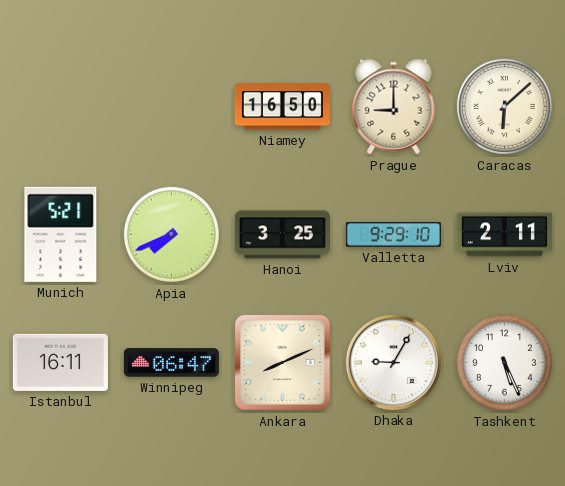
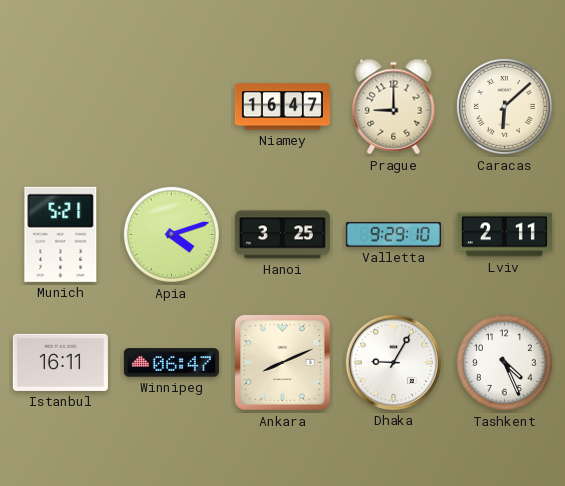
Niamey: 16:50 -> 16:47
Apia: 7:41 -> 4:12
Tashkent: 5:26 -> 4:26
